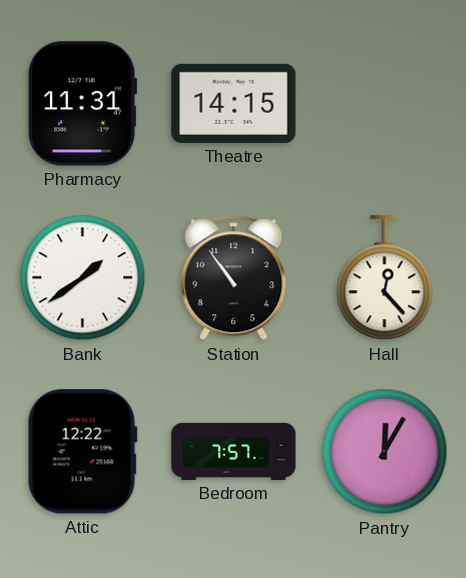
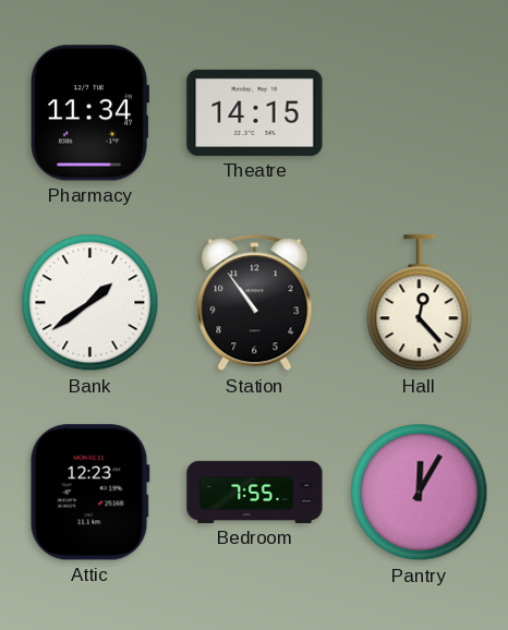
Pharmacy: 11:31 -> 11:34
Attic: 12:22 -> 12:23
Bedroom: 7:57 -> 7:55
